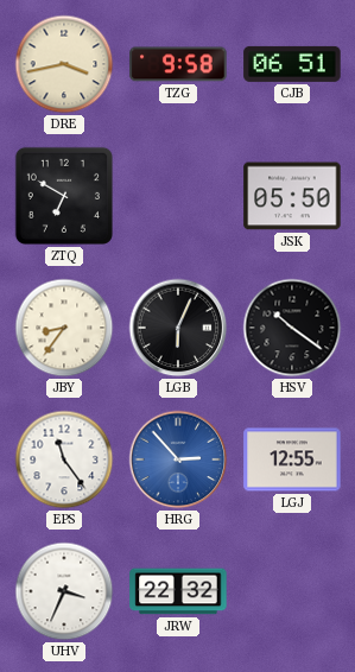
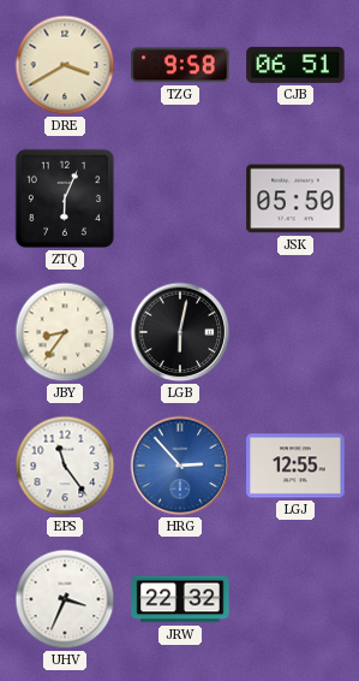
DRE: 3:43 -> 3:40
ZTQ: 6:50 -> 6:04
LGB: 6:04 -> 6:02
HSV: 10:21 -> none
